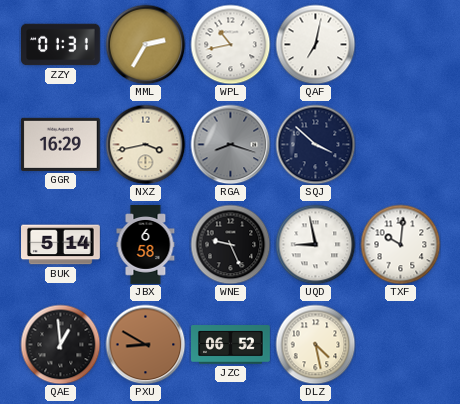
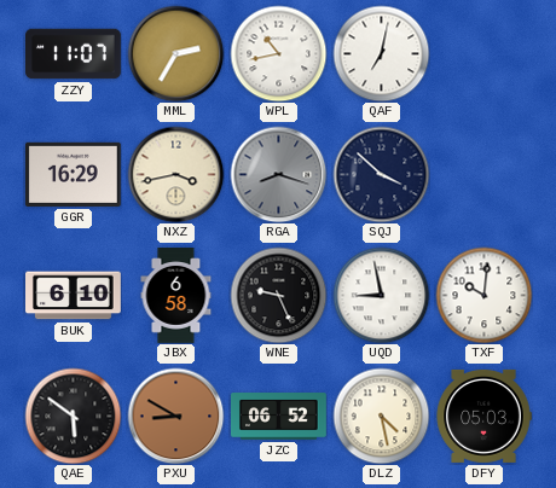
ZZY: 01:31 -> 11:07
BUK: 5:14 -> 6:10
QAE: 12:59 -> 5:51
DFY: none -> 05:03
